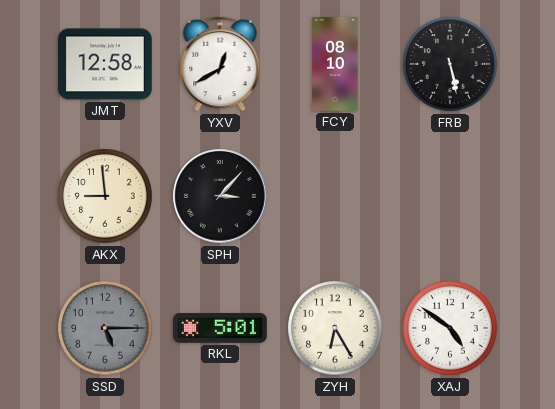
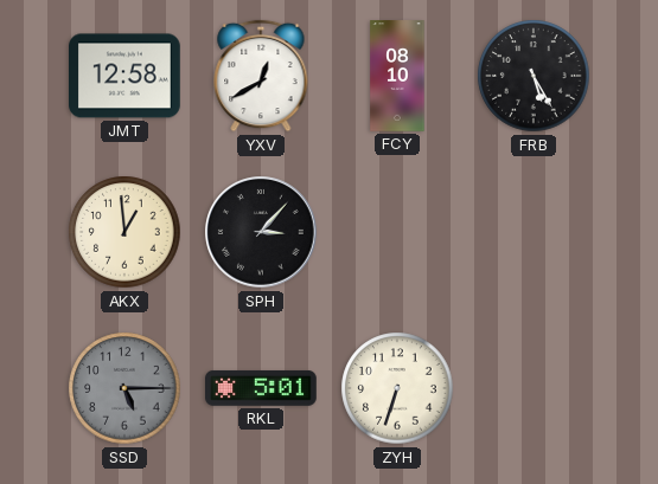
FRB: 5:28 -> 5:25
AKX: 8:59 -> 12:59
ZYH: 6:25 -> 6:33
XAJ: 4:51 -> none
